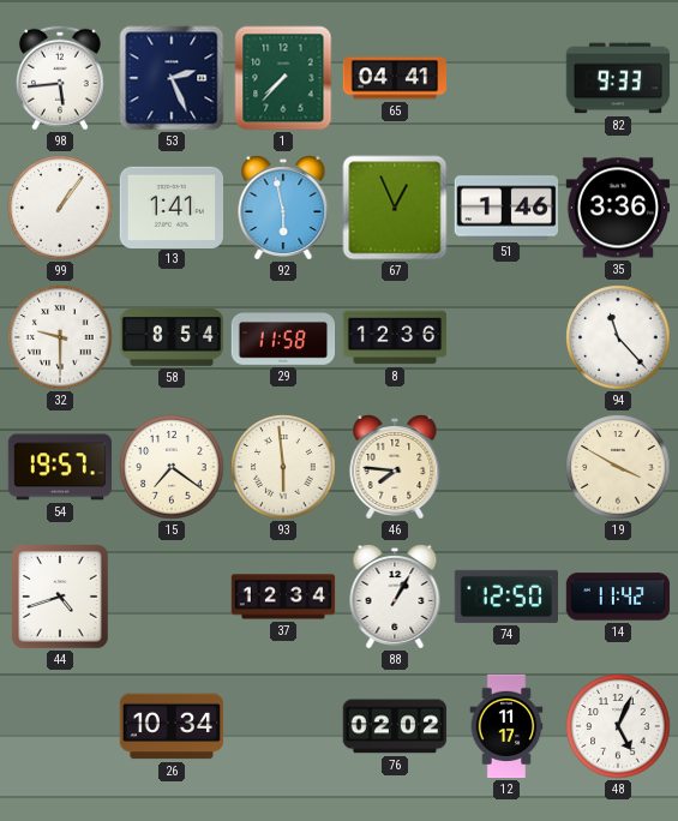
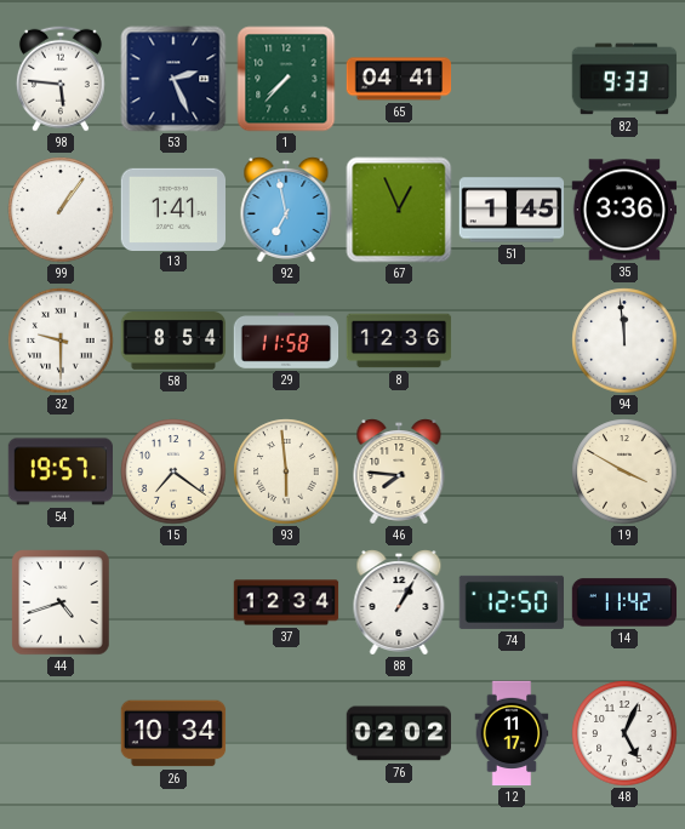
98: 5:44 -> 5:46
92: 5:58 -> 6:58
51: 1:46 -> 1:45
94: 11:23 -> 11:59
